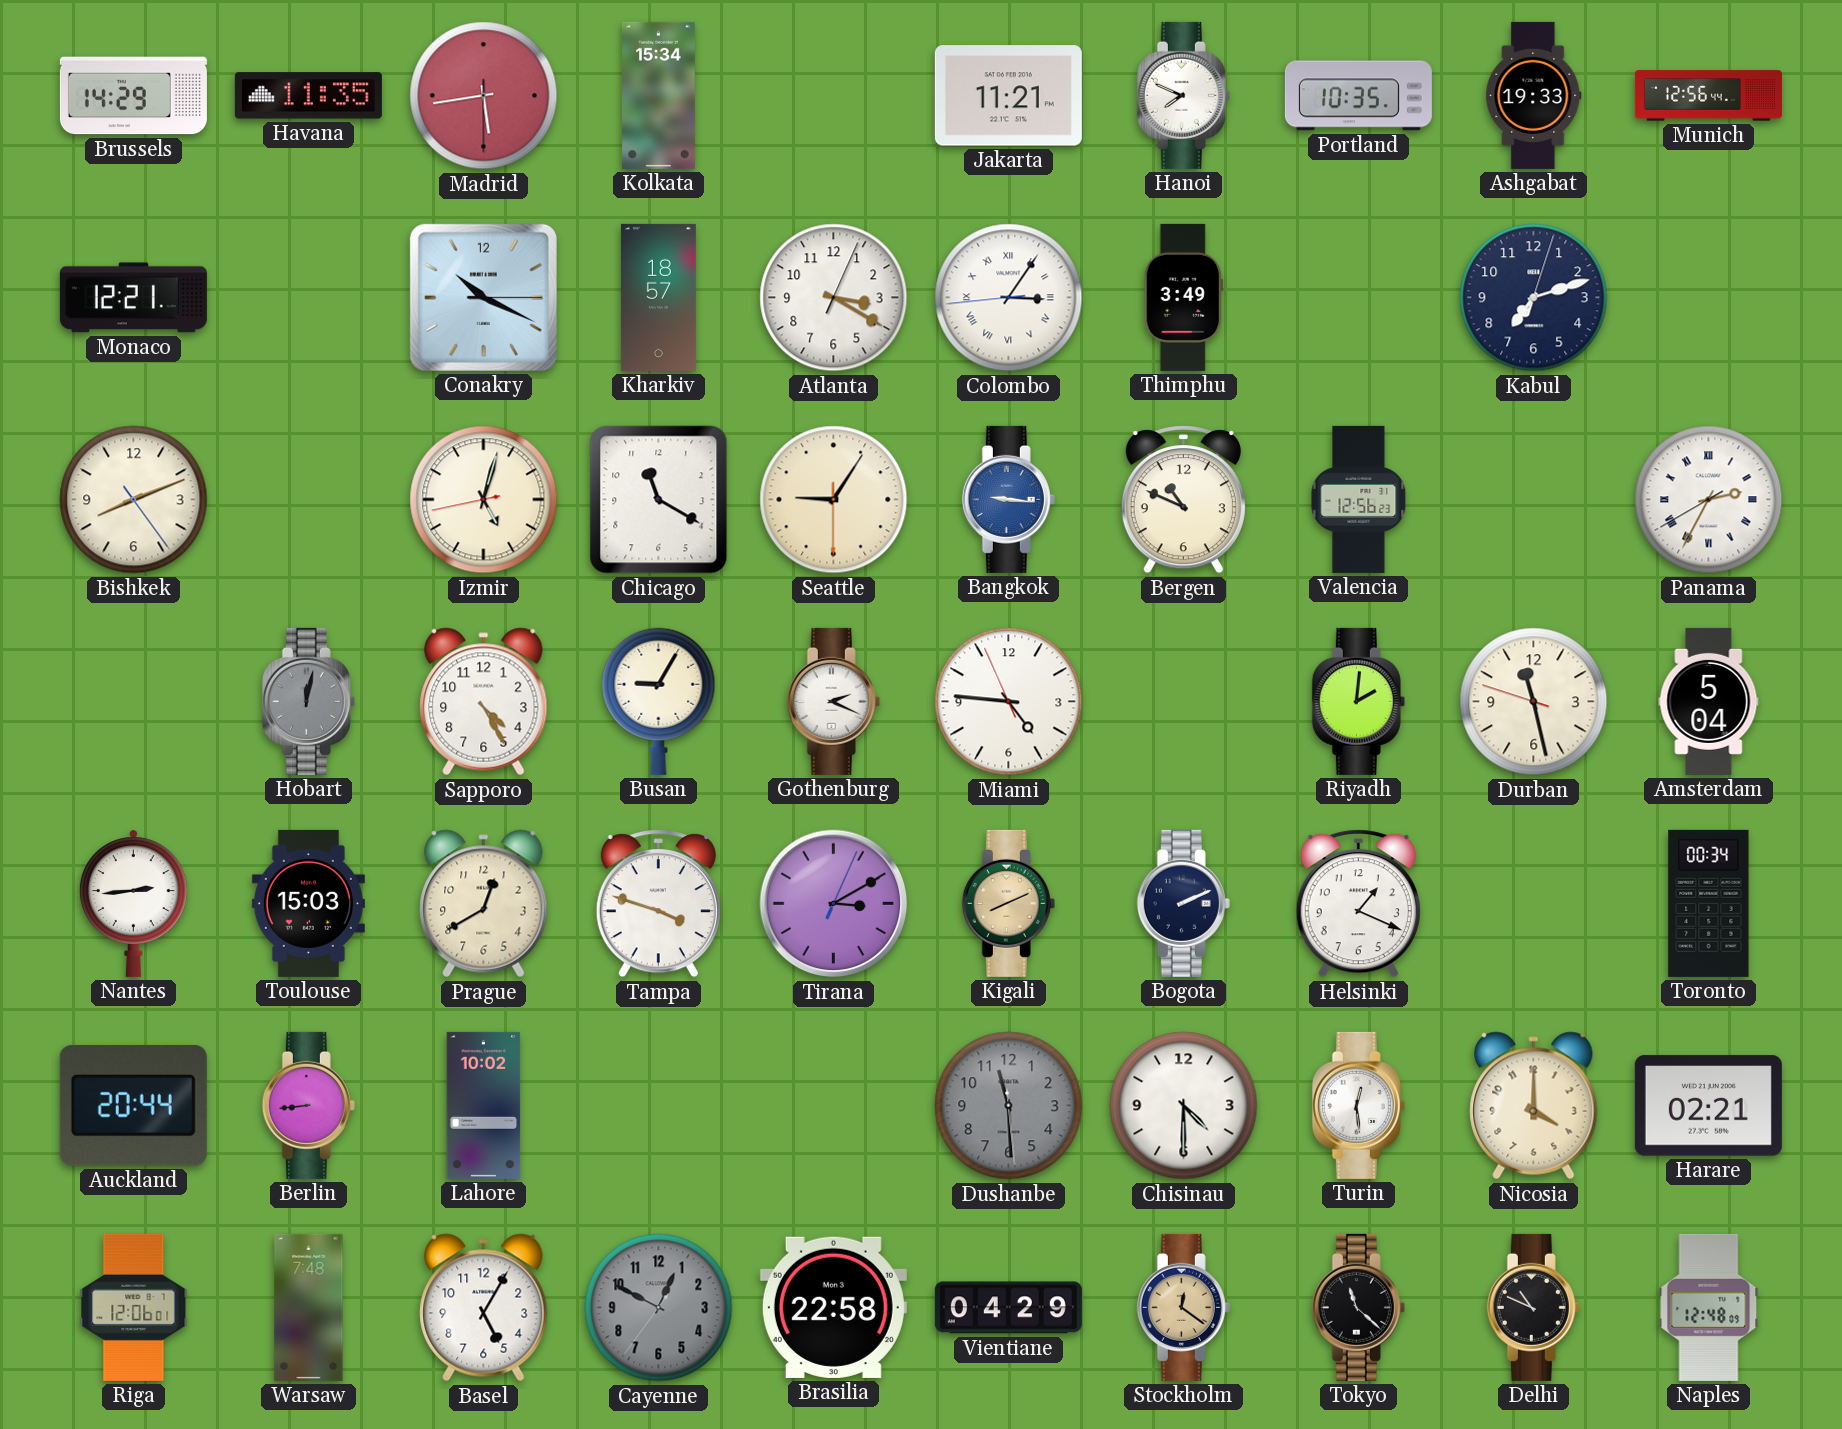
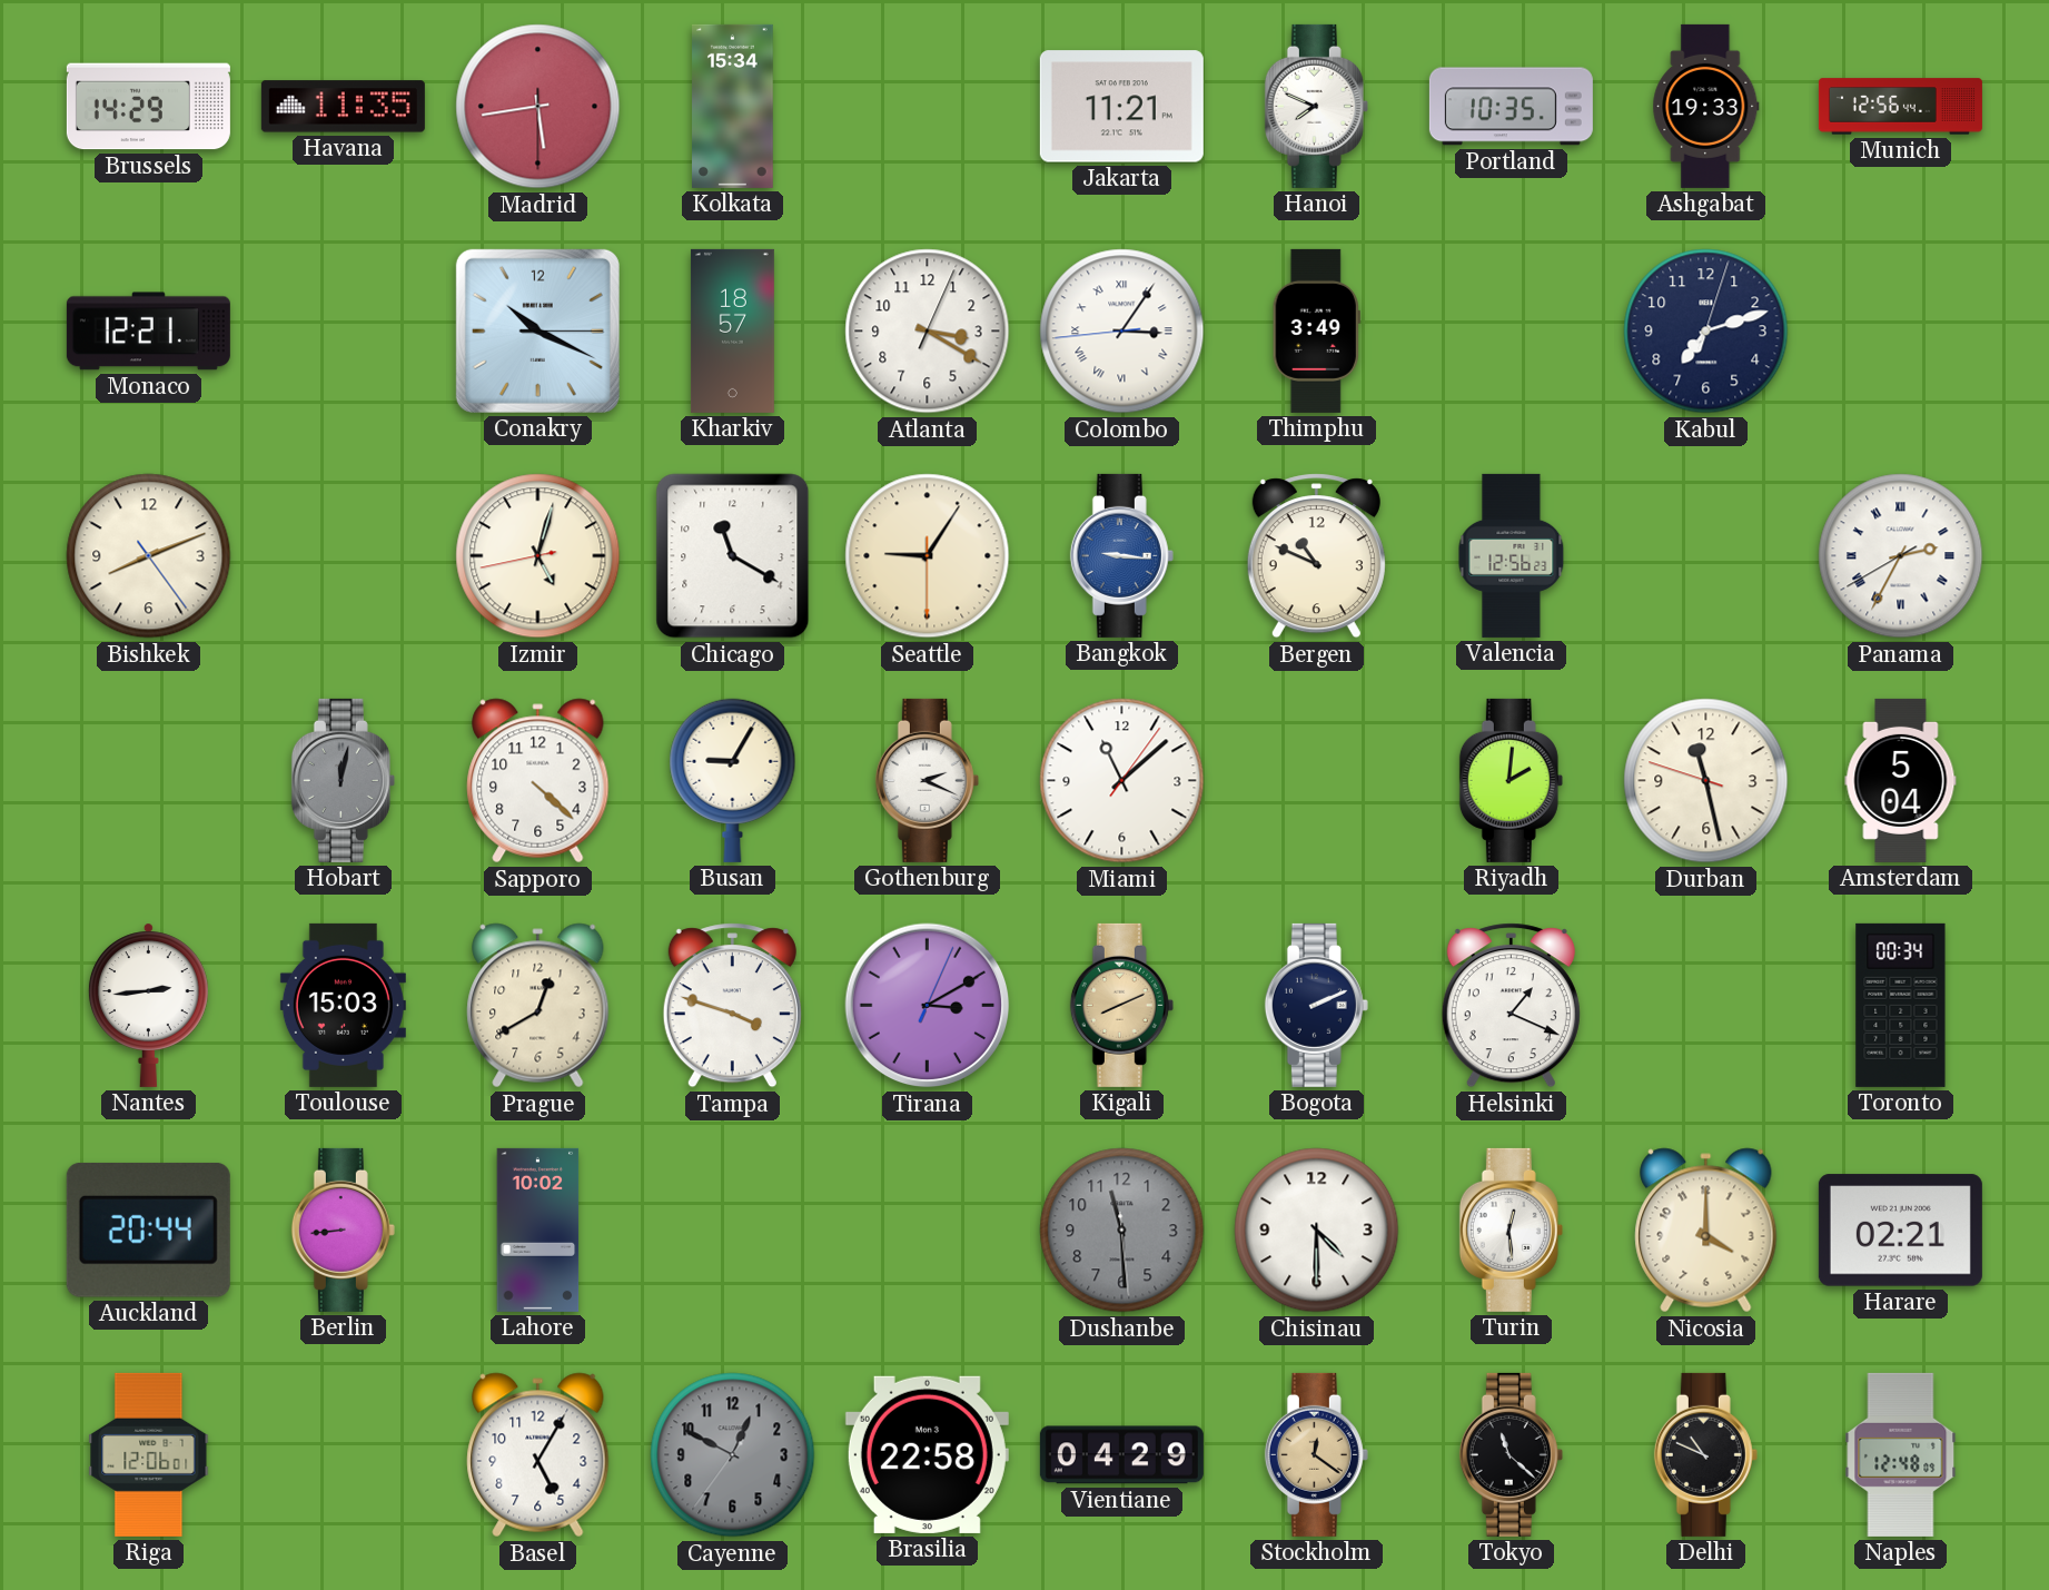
Sapporo: 4:25 -> 4:22
Miami: 4:45 -> 11:08
Warsaw: 7:48 -> none
